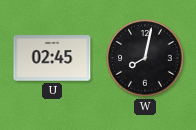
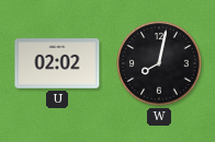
U: 02:45 -> 02:02
